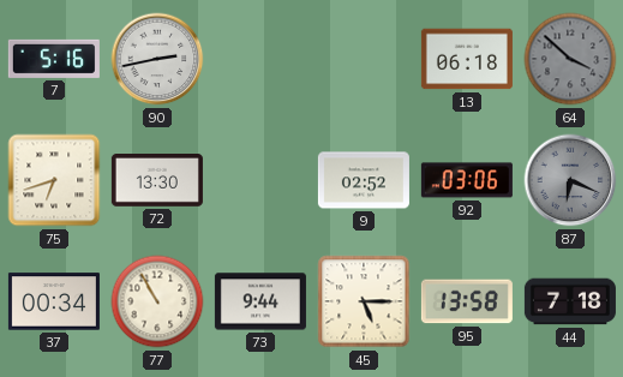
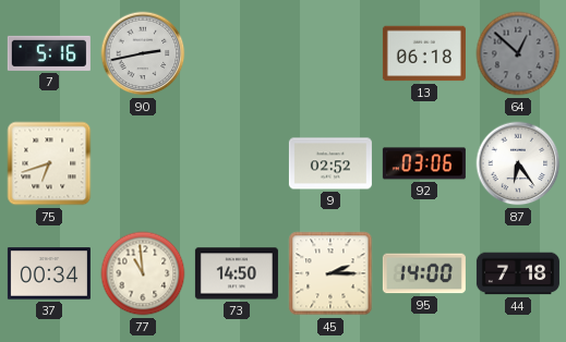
64: 3:52 -> 12:52
72: 13:30 -> none
87: 6:19 -> 6:24
87 dial: grey -> white
77: 10:55 -> 10:59
73: 9:44 -> 14:50
45: 5:15 -> 2:15
95: 13:58 -> 14:00
